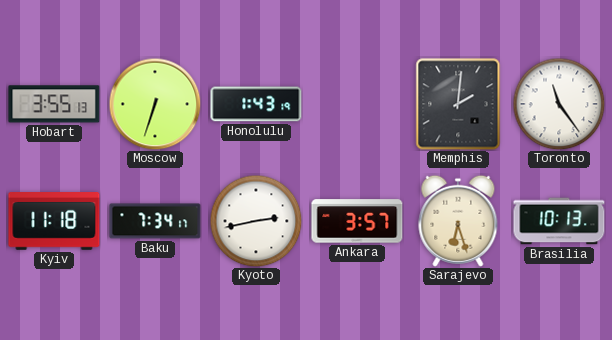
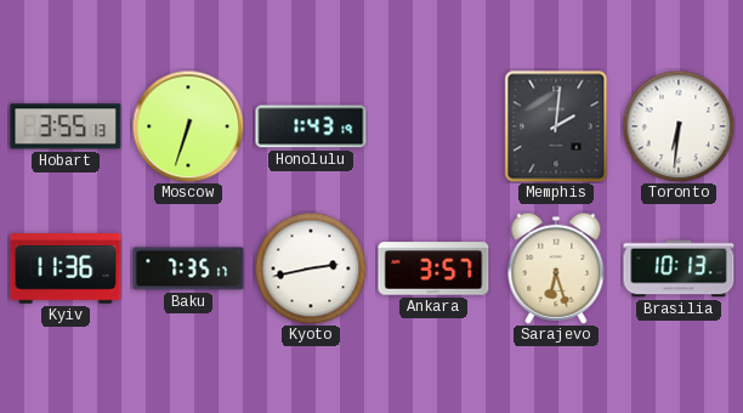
Toronto: 11:24 -> 6:31
Kyiv: 11:18 -> 11:36
Baku: 7:34 -> 7:35
